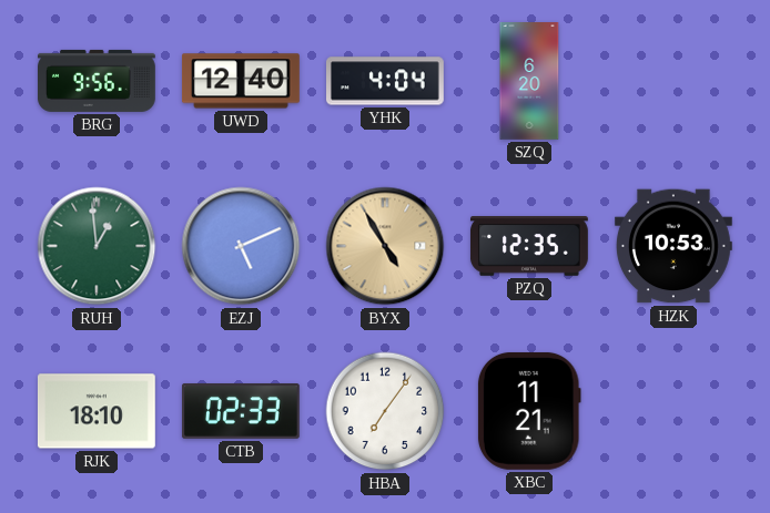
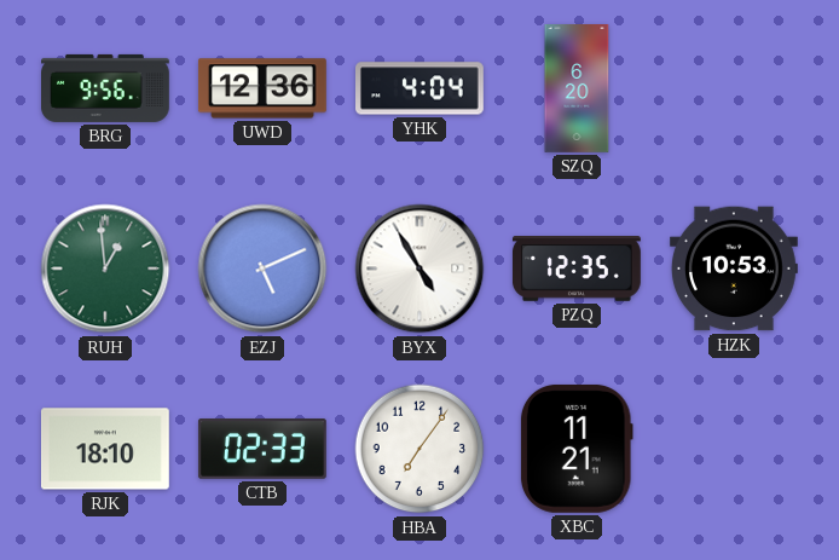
UWD: 12:40 -> 12:36
BYX dial: champagne -> white
